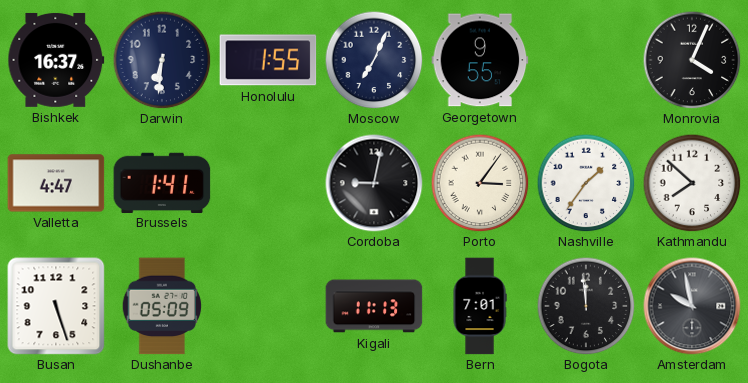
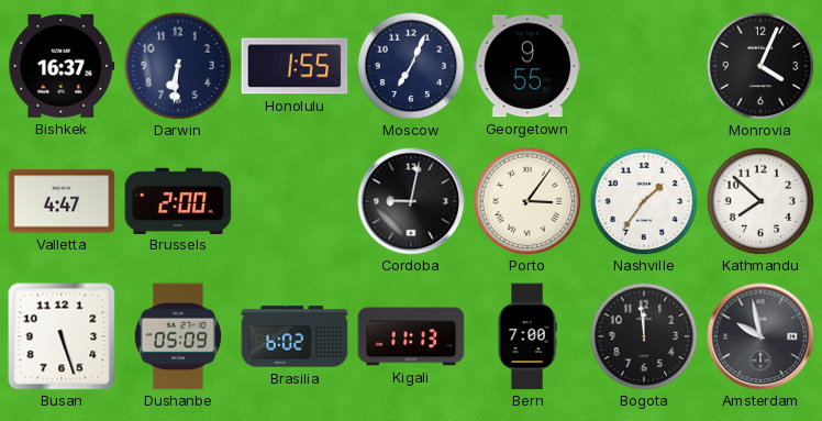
Brussels: 1:41 -> 2:00
Brasilia: none -> 6:02
Bern: 7:01 -> 7:00
